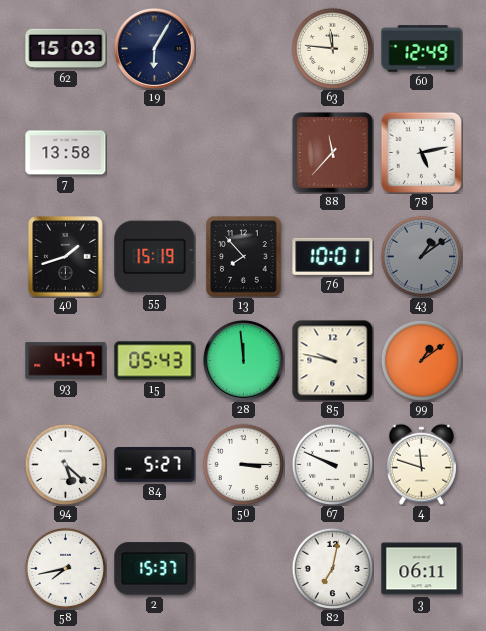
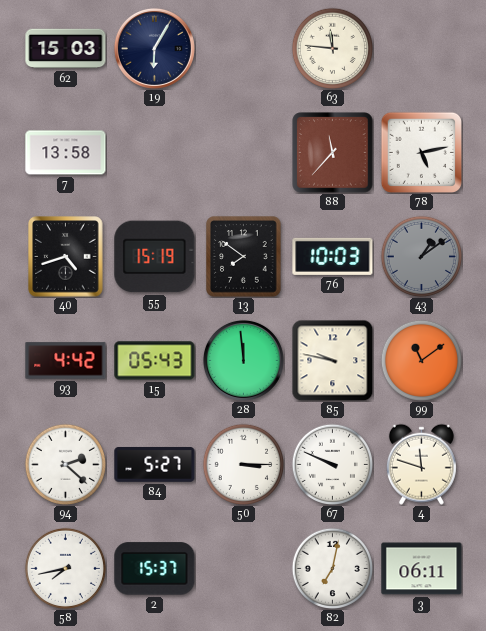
60: 12:49 -> none
40: 1:42 -> 4:42
13: 7:53 -> 7:51
76: 10:01 -> 10:03
93: 4:47 -> 4:42
99: 1:09 -> 11:09
94: 5:22 -> 2:22
